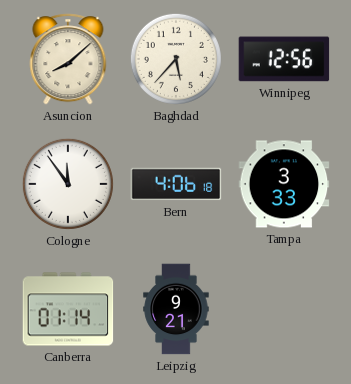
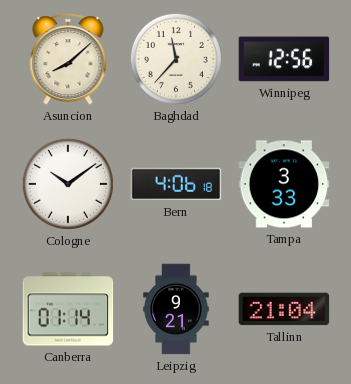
Baghdad: 5:37 -> 11:37
Cologne: 11:54 -> 10:09
Tallinn: none -> 21:04
